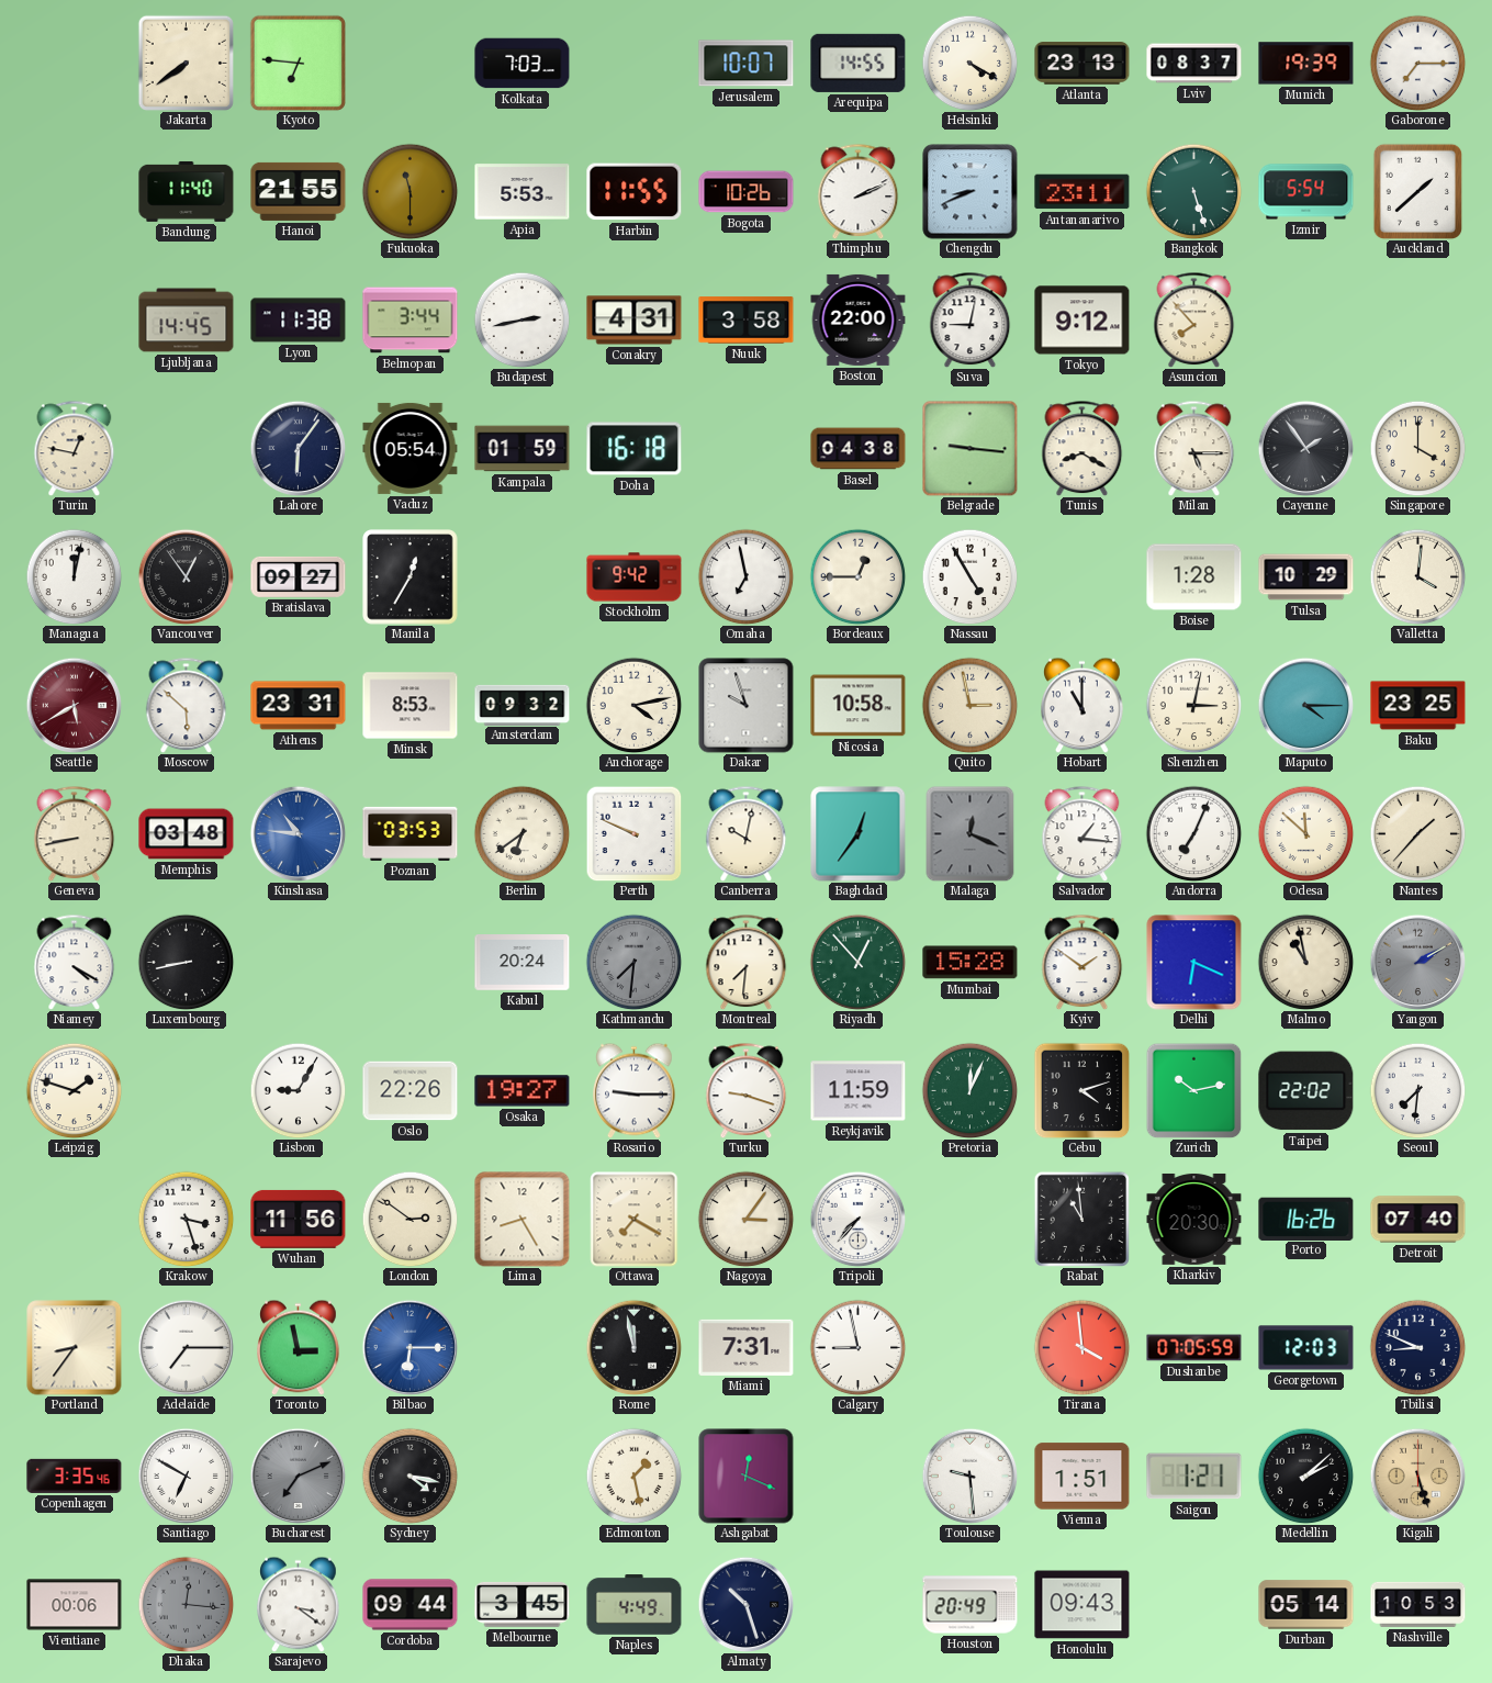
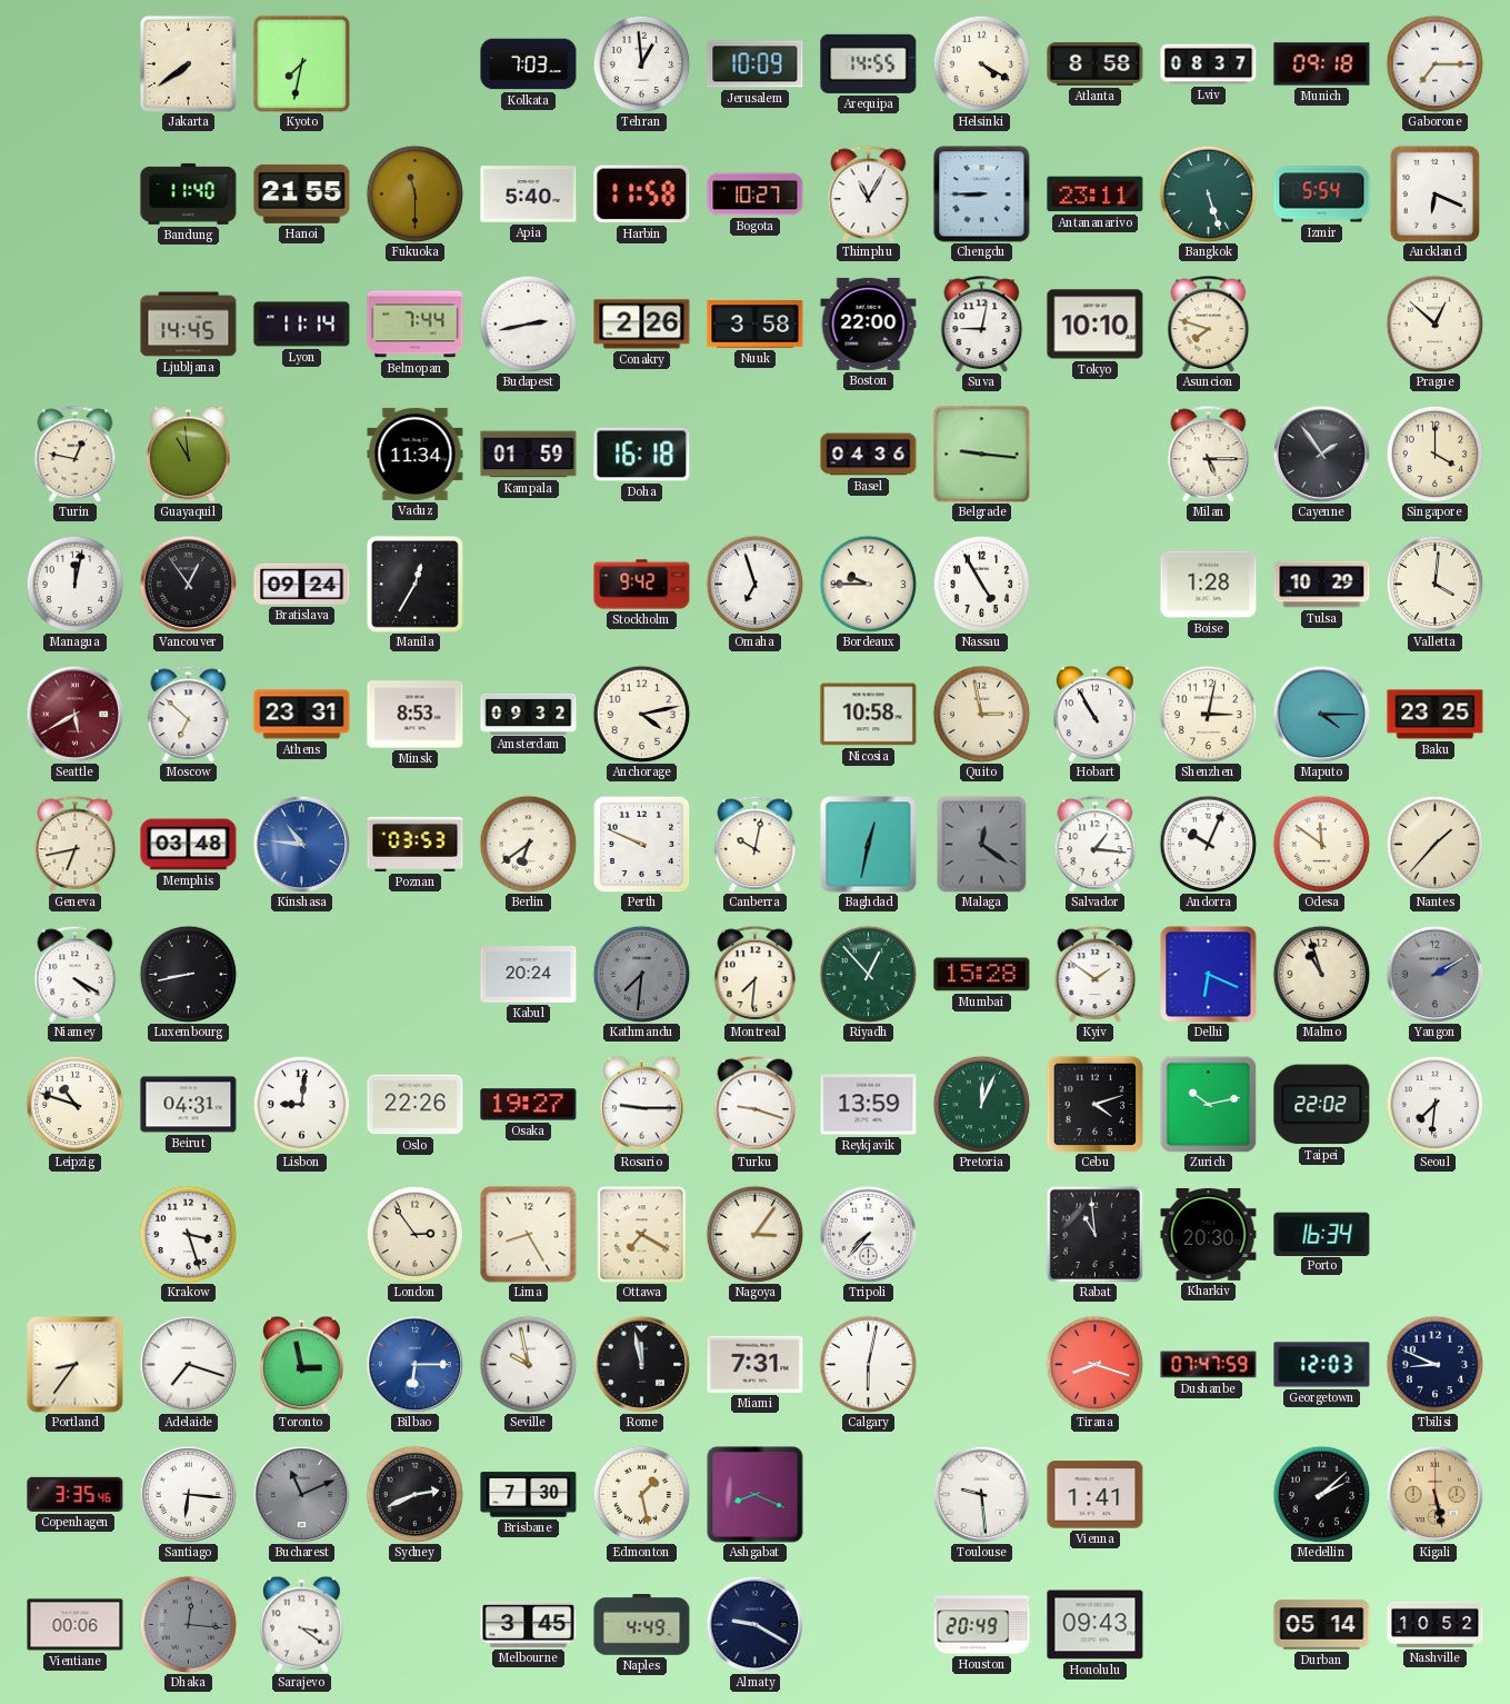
Kyoto: 6:46 -> 7:32
Tehran: none -> 12:59
Jerusalem: 10:07 -> 10:09
Atlanta: 23:13 -> 8:58
Munich: 19:39 -> 09:18
Apia: 5:53 -> 5:40
Harbin: 11:55 -> 11:58
Bogota: 10:26 -> 10:27
Thimphu: 2:11 -> 11:05
Chengdu: 8:41 -> 8:45
Auckland: 1:38 -> 6:19
Lyon: 11:38 -> 11:14
Belmopan: 3:44 -> 7:44
Conakry: 4:31 -> 2:26
Tokyo: 9:12 -> 10:10
Asuncion: 7:53 -> 7:48
Prague: none -> 12:52
Guayaquil: none -> 10:59
Lahore: 6:06 -> none
Vaduz: 05:54 -> 11:34
Basel: 04:38 -> 04:36
Tunis: 8:20 -> none
Bratislava: 09:27 -> 09:24
Omaha: 6:58 -> 6:57
Bordeaux: 12:45 -> 9:45
Moscow: 5:52 -> 6:52
Dakar: 9:57 -> none
Hobart: 11:00 -> 10:55
Geneva: 8:43 -> 6:43
Baghdad: 12:36 -> 12:32
Malaga: 12:19 -> 12:21
Andorra: 7:04 -> 10:04
Odesa: 11:52 -> 11:51
Malmo: 10:58 -> 10:57
Leipzig: 1:48 -> 10:48
Beirut: none -> 04:31
Lisbon: 9:05 -> 9:01
Reykjavik: 11:59 -> 13:59
Wuhan: 11:56 -> none
London: 2:51 -> 2:54
Porto: 16:26 -> 16:34
Detroit: 07:40 -> none
Adelaide: 7:15 -> 7:18
Seville: none -> 9:58
Calgary: 8:58 -> 6:02
Tirana: 3:59 -> 8:18
Dushanbe: 07:05 -> 07:47
Santiago: 6:50 -> 6:16
Bucharest: 7:11 -> 11:11
Sydney: 4:17 -> 2:41
Brisbane: none -> 7:30
Ashgabat: 12:19 -> 8:19
Vienna: 1:51 -> 1:41
Saigon: 1:21 -> none
Kigali: 5:27 -> 5:28
Cordoba: 09:44 -> none
Almaty: 10:27 -> 9:20
Nashville: 10:53 -> 10:52
